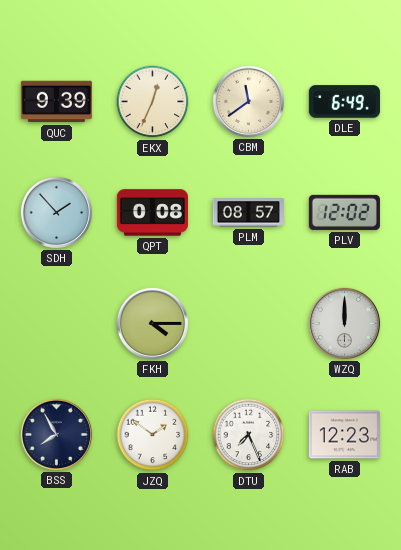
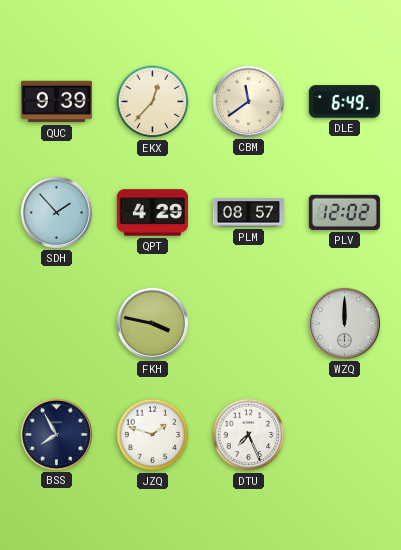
EKX: 12:34 -> 12:37
QPT: 0:08 -> 4:29
FKH: 4:15 -> 3:47
JZQ: 1:51 -> 1:48
RAB: 12:23 -> none
